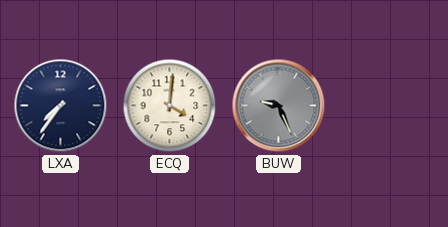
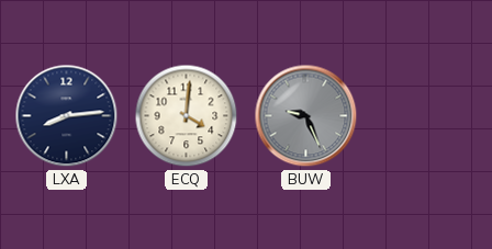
LXA: 7:36 -> 8:14
